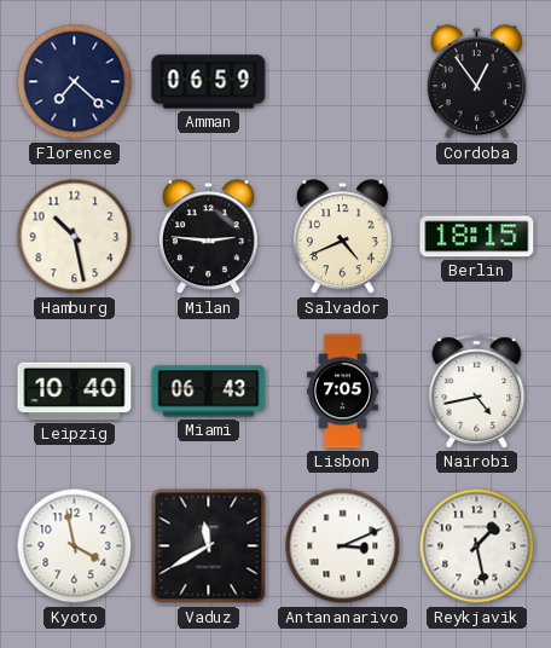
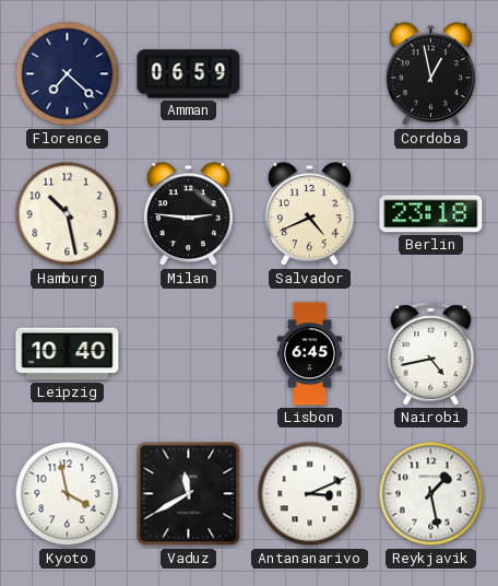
Cordoba: 12:54 -> 12:58
Berlin: 18:15 -> 23:18
Miami: 06:43 -> none
Lisbon: 7:05 -> 6:45
